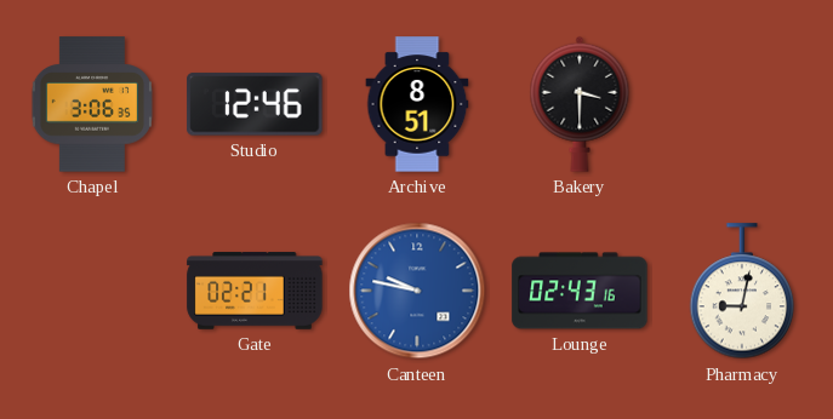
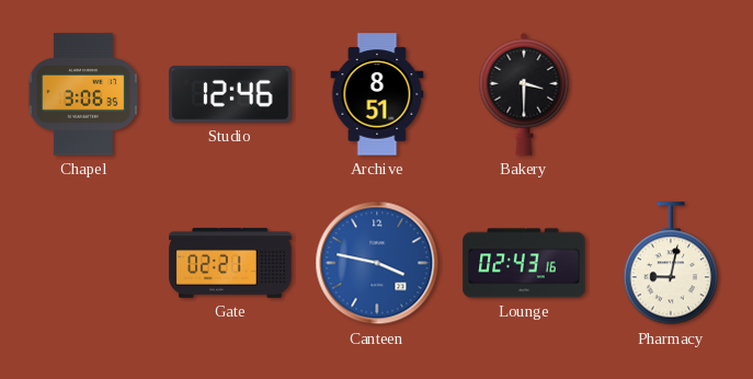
Canteen: 9:47 -> 3:47
